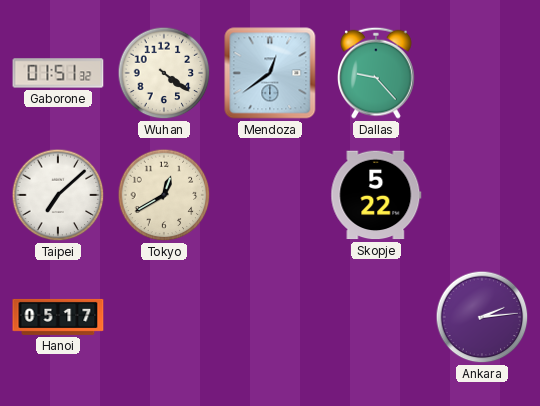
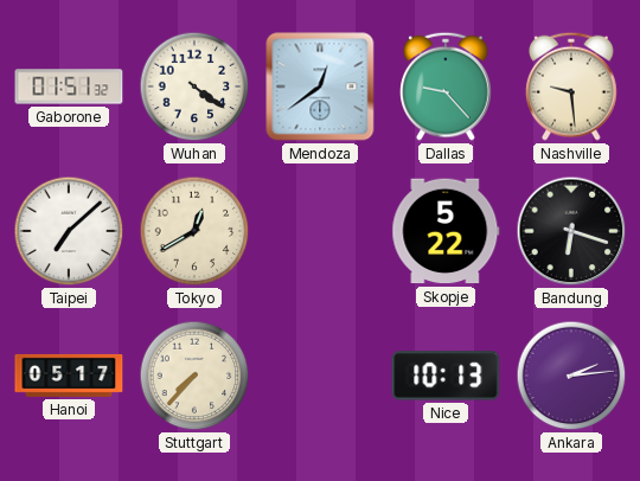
Nashville: none -> 9:29
Bandung: none -> 6:18
Stuttgart: none -> 7:37
Nice: none -> 10:13
